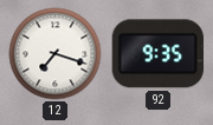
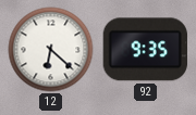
12: 7:18 -> 6:22
